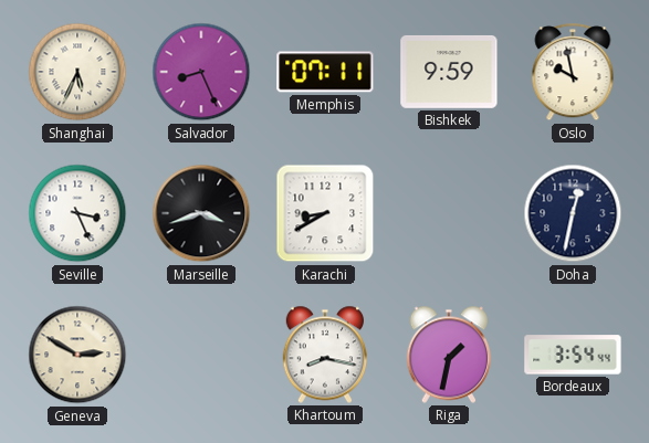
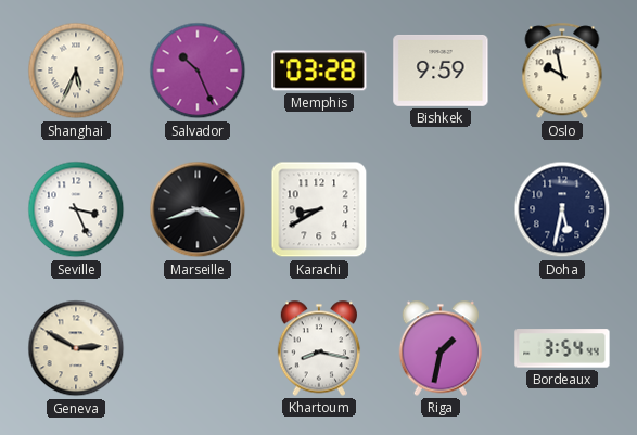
Salvador: 8:26 -> 10:26
Memphis: 07:11 -> 03:28
Doha: 12:32 -> 5:32
